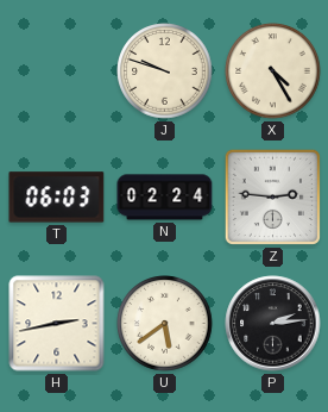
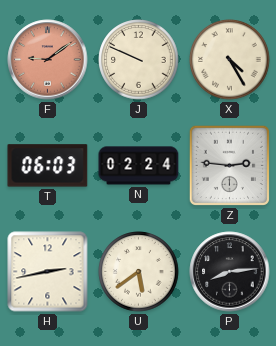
F: none -> 9:09
J: 9:48 -> 9:49
P: 2:14 -> 8:14
